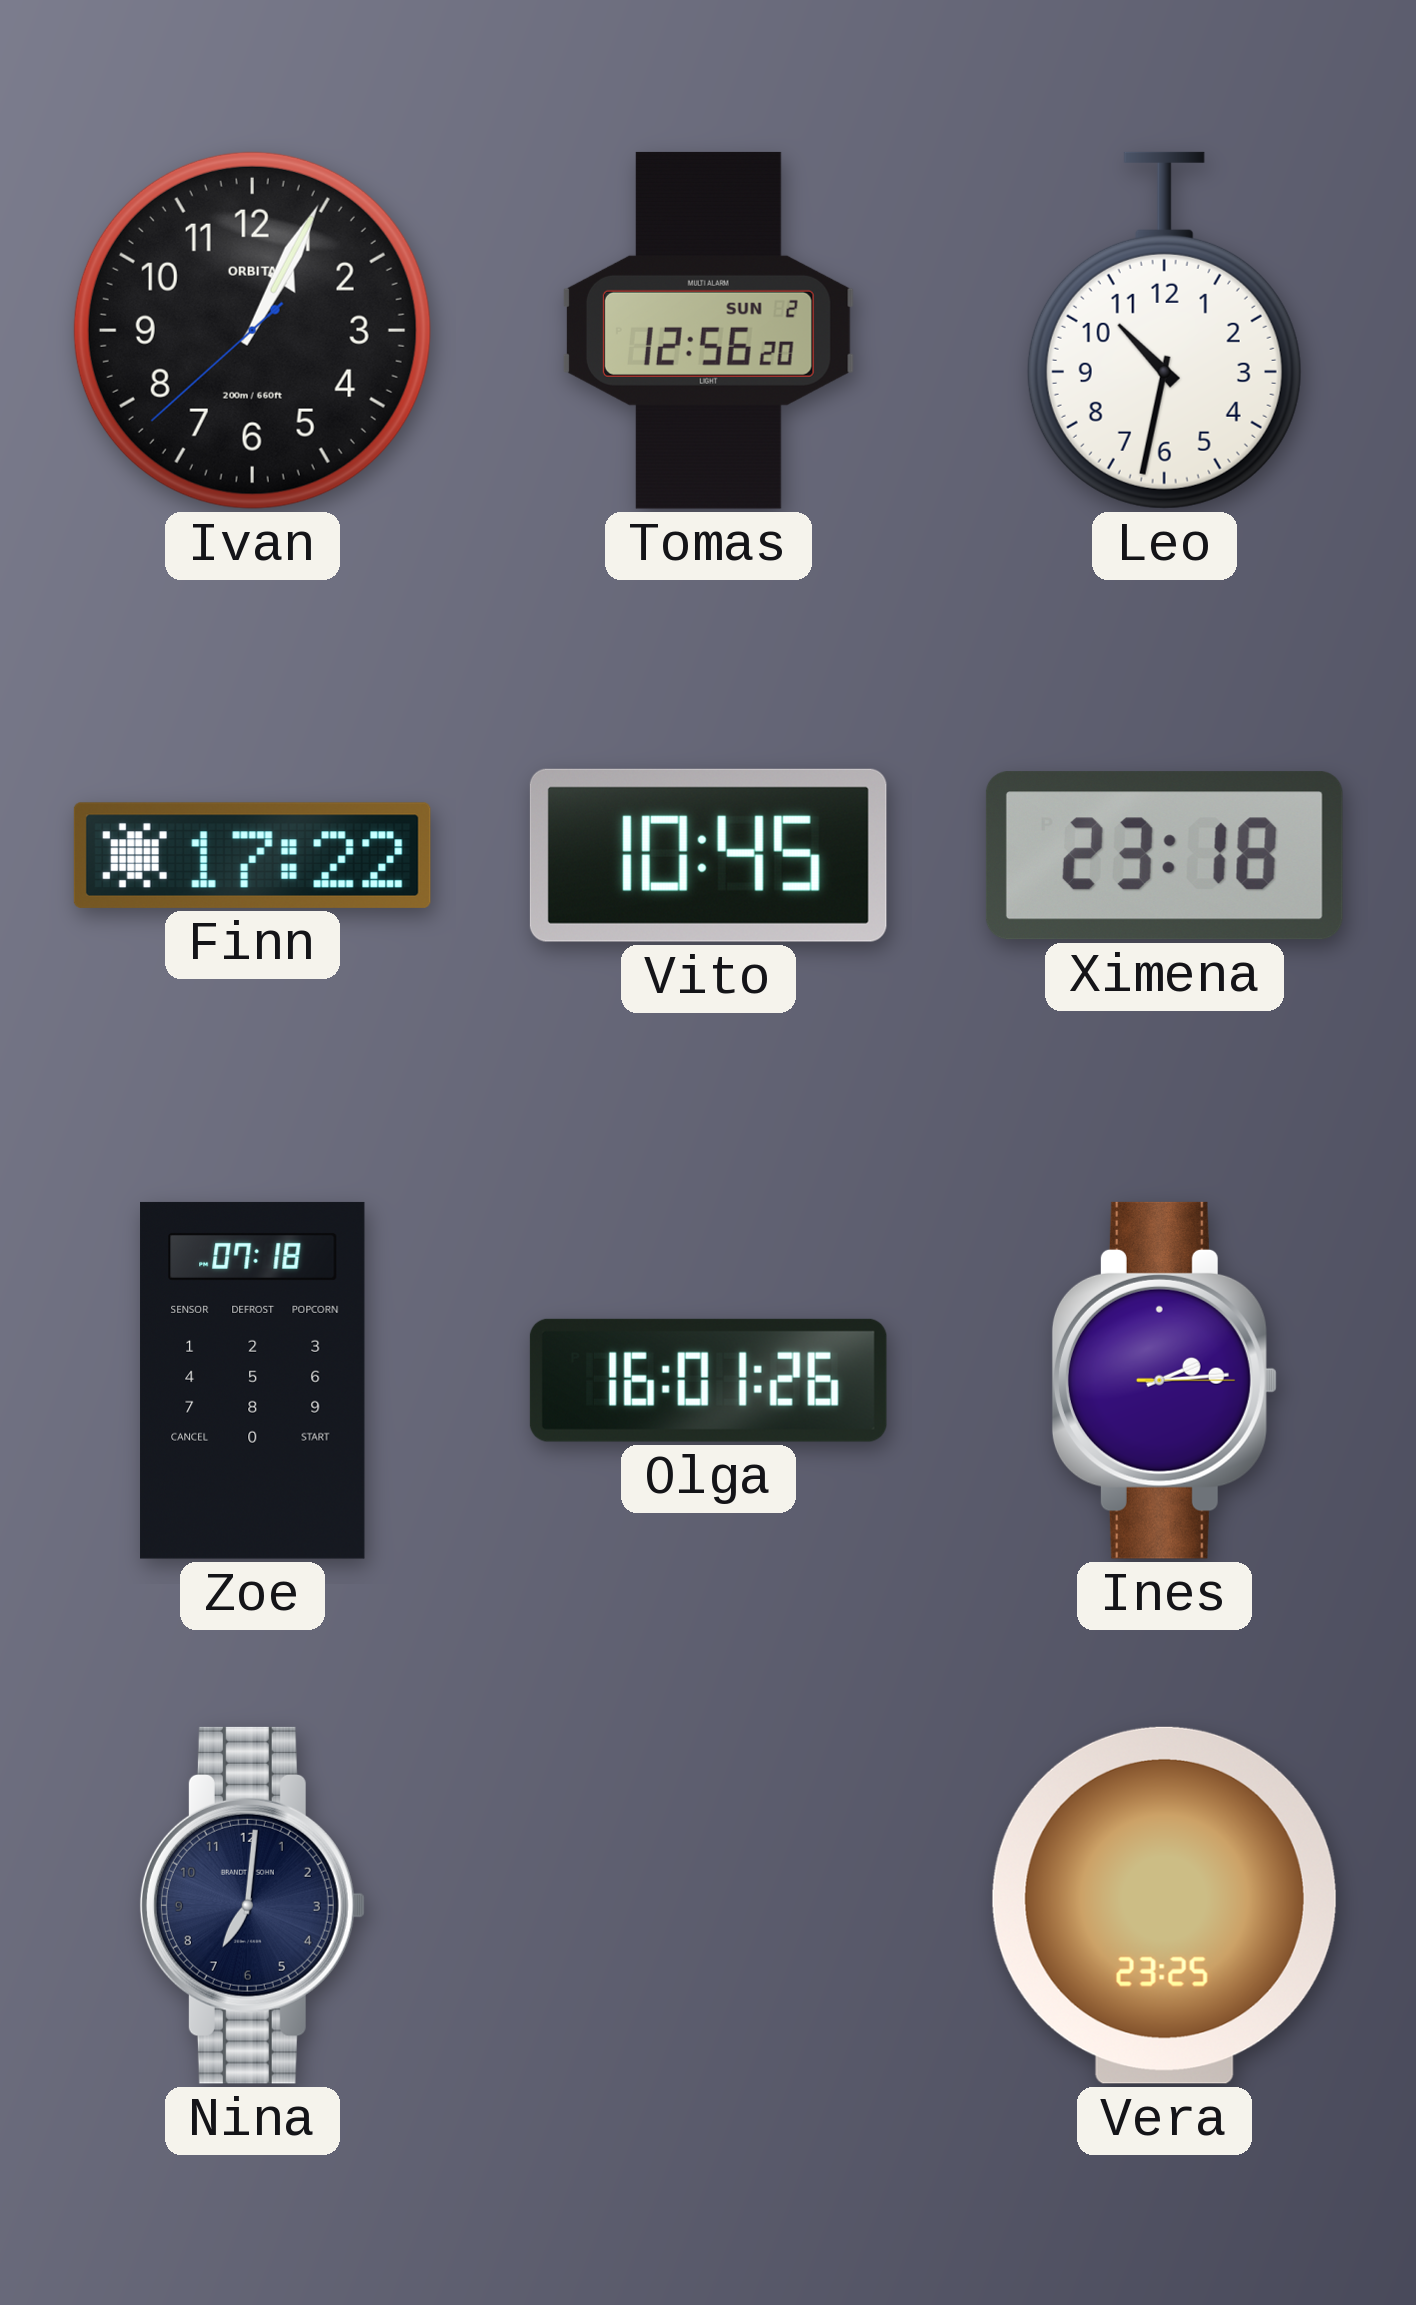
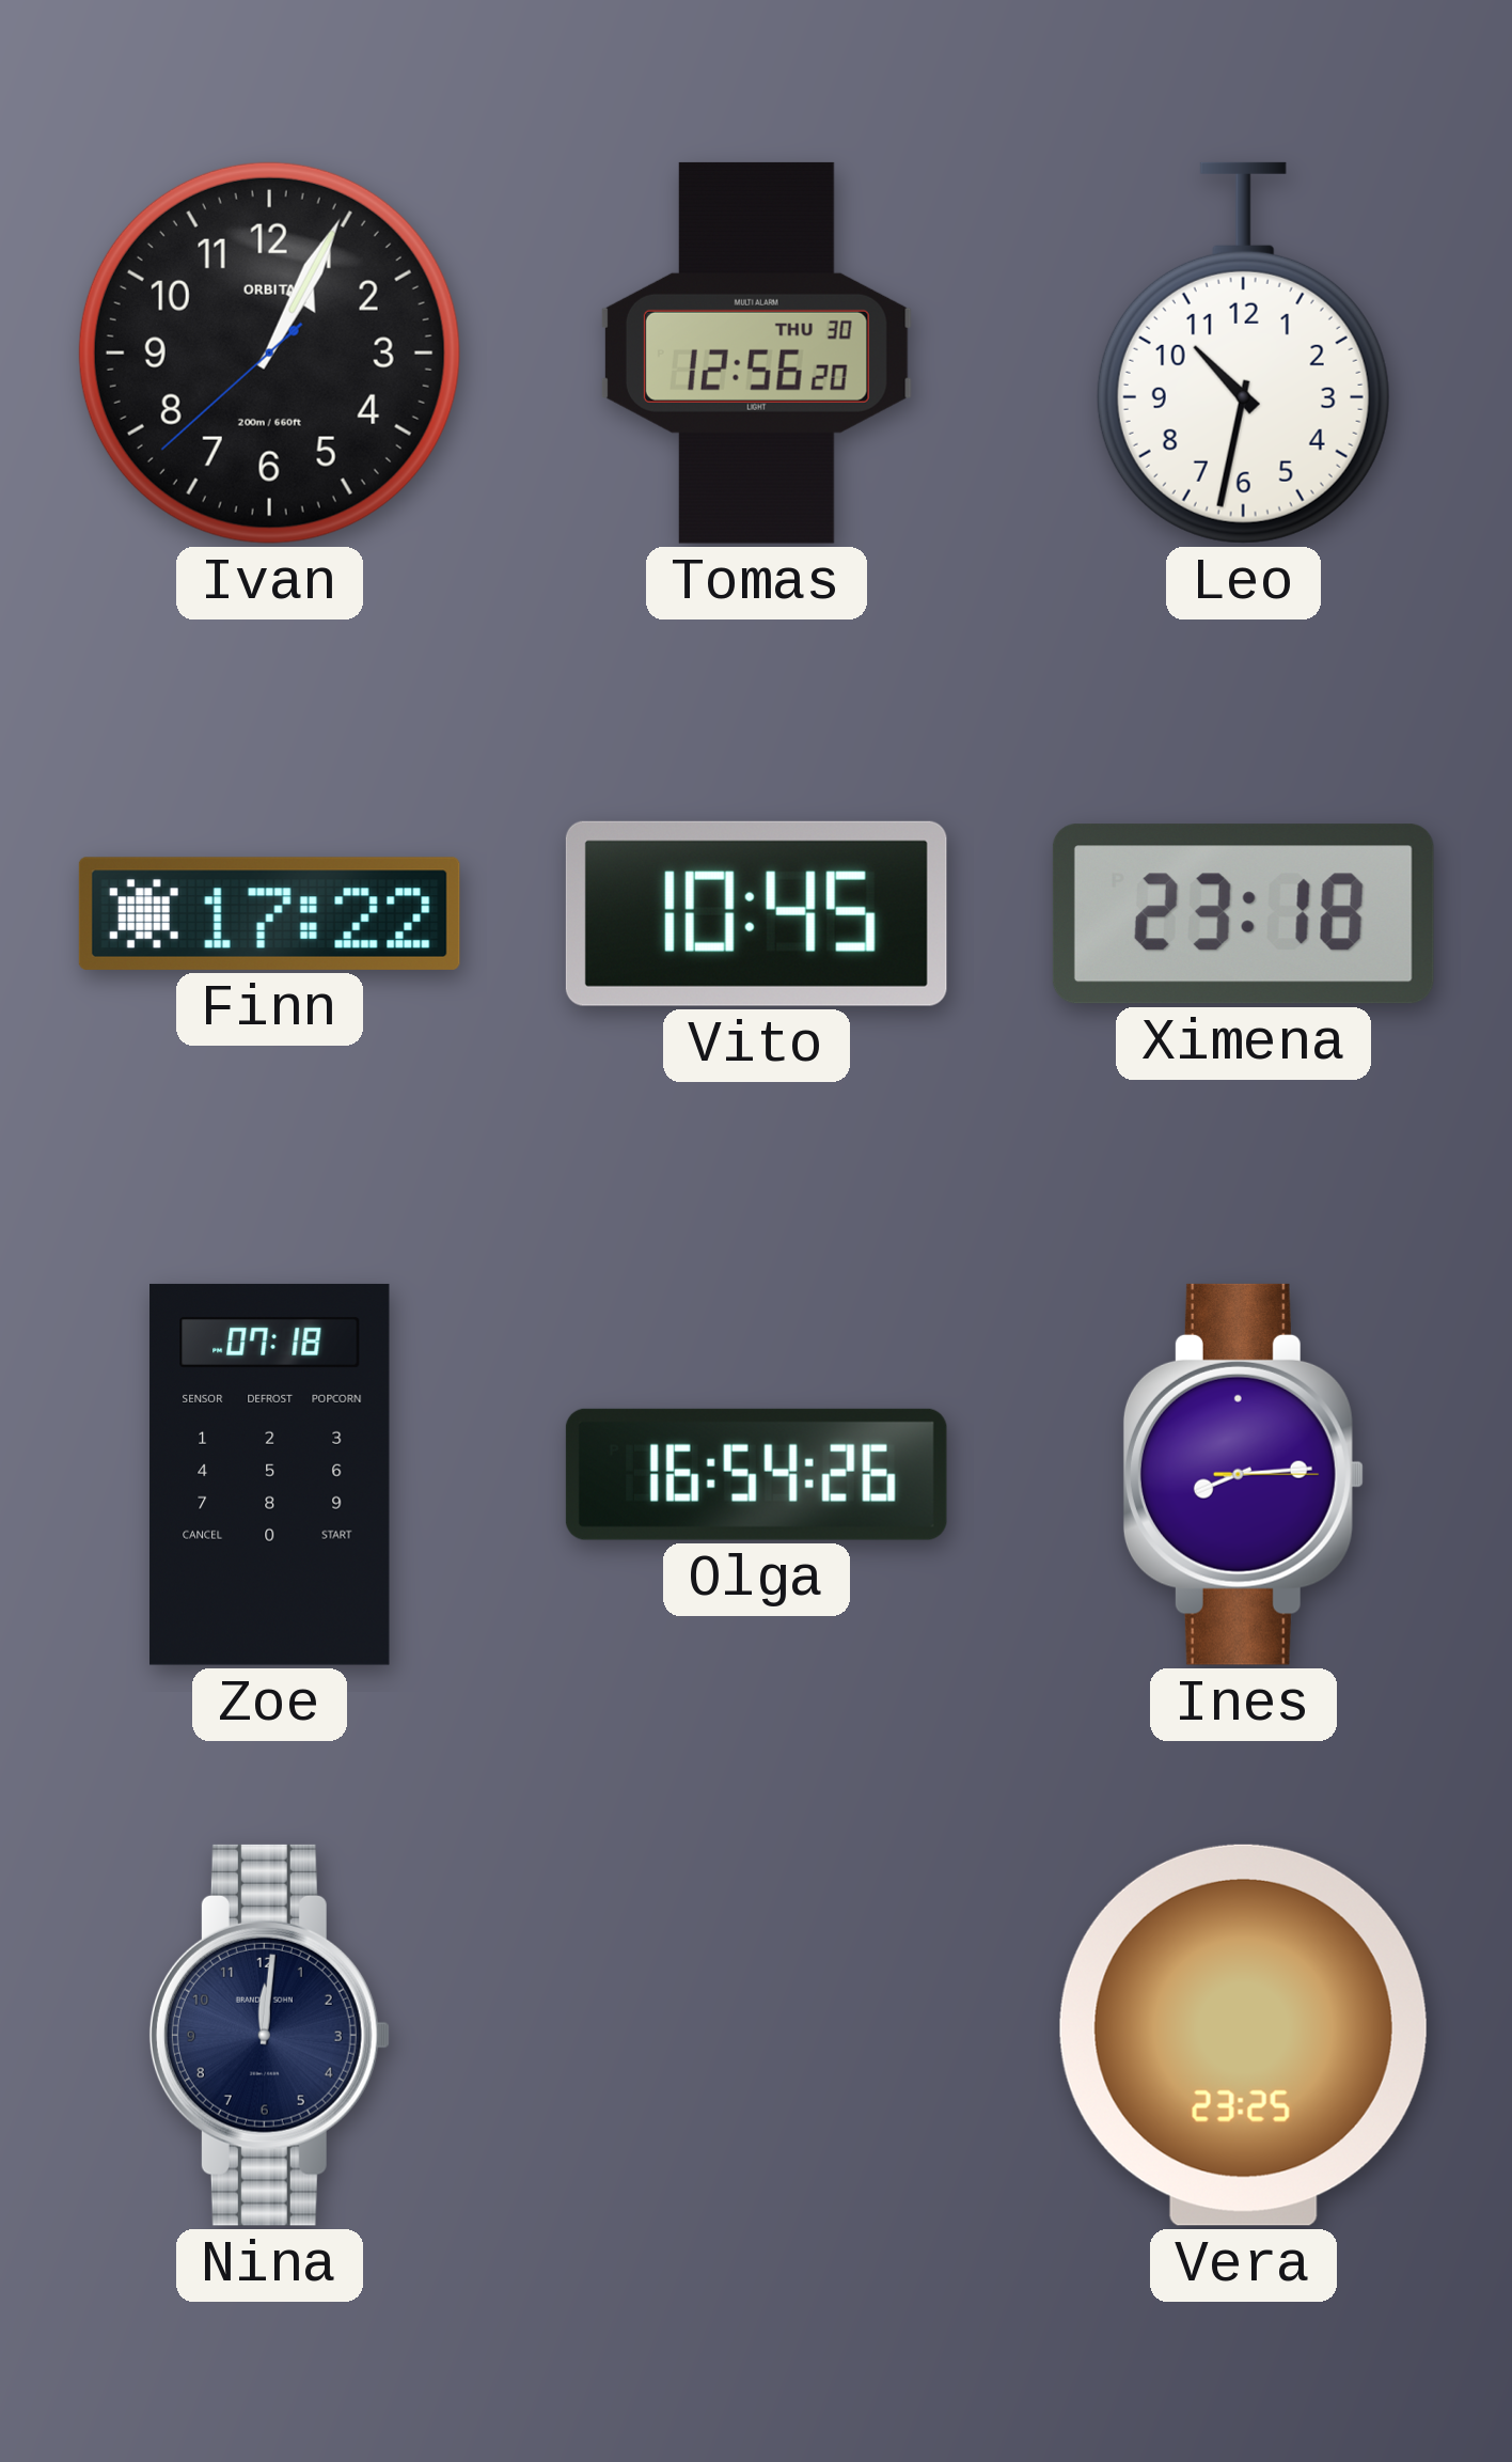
Tomas date: SUN 2 -> THU 30
Olga: 16:01 -> 16:54
Ines: 2:14 -> 8:14
Nina: 7:01 -> 12:01
